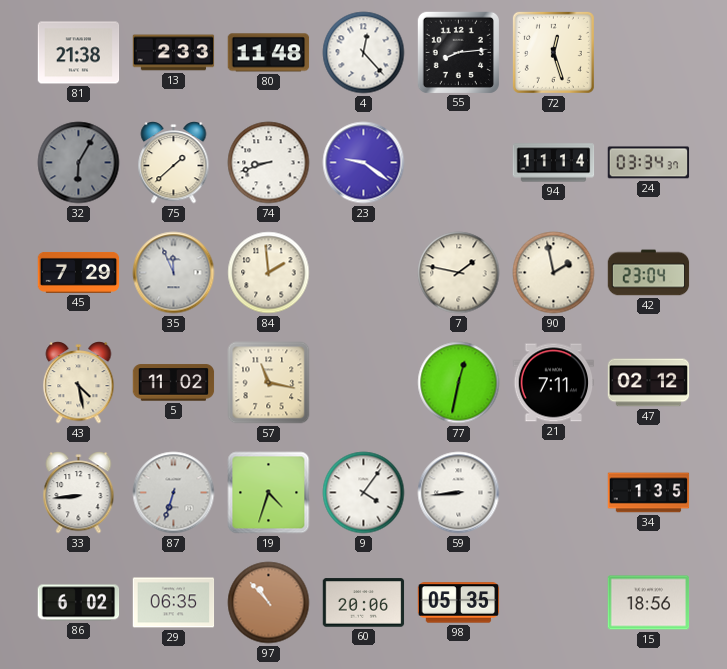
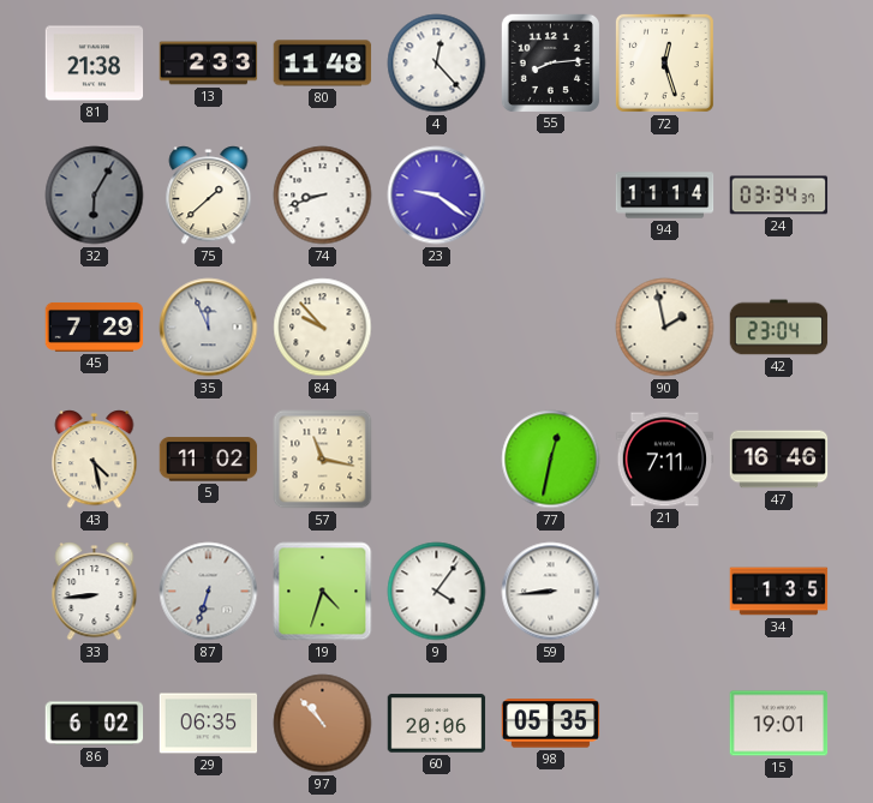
84: 1:59 -> 9:53
7: 1:47 -> none
47: 02:12 -> 16:46
15: 18:56 -> 19:01
